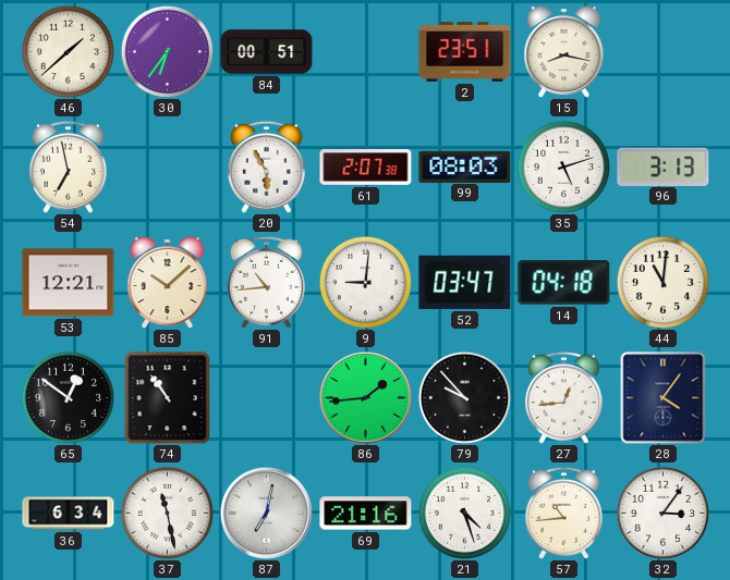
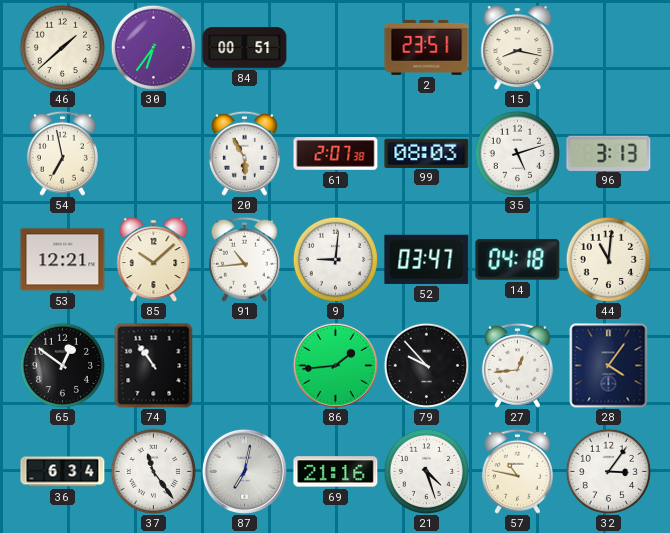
37: 11:28 -> 11:24
57: 10:44 -> 10:47
